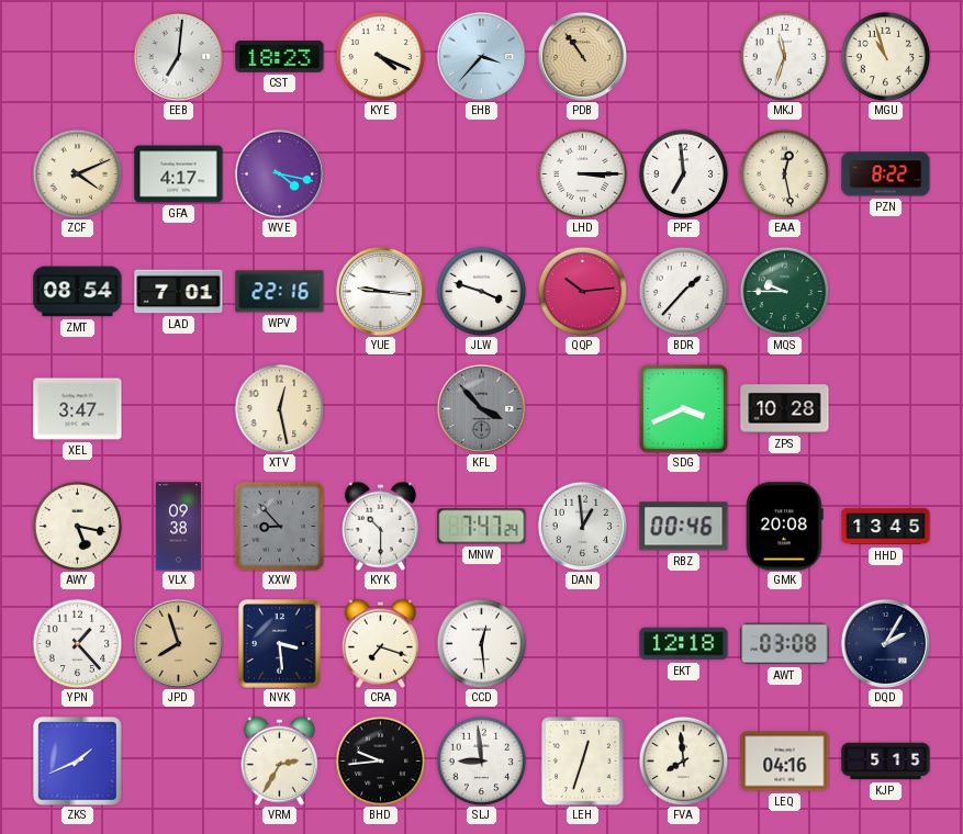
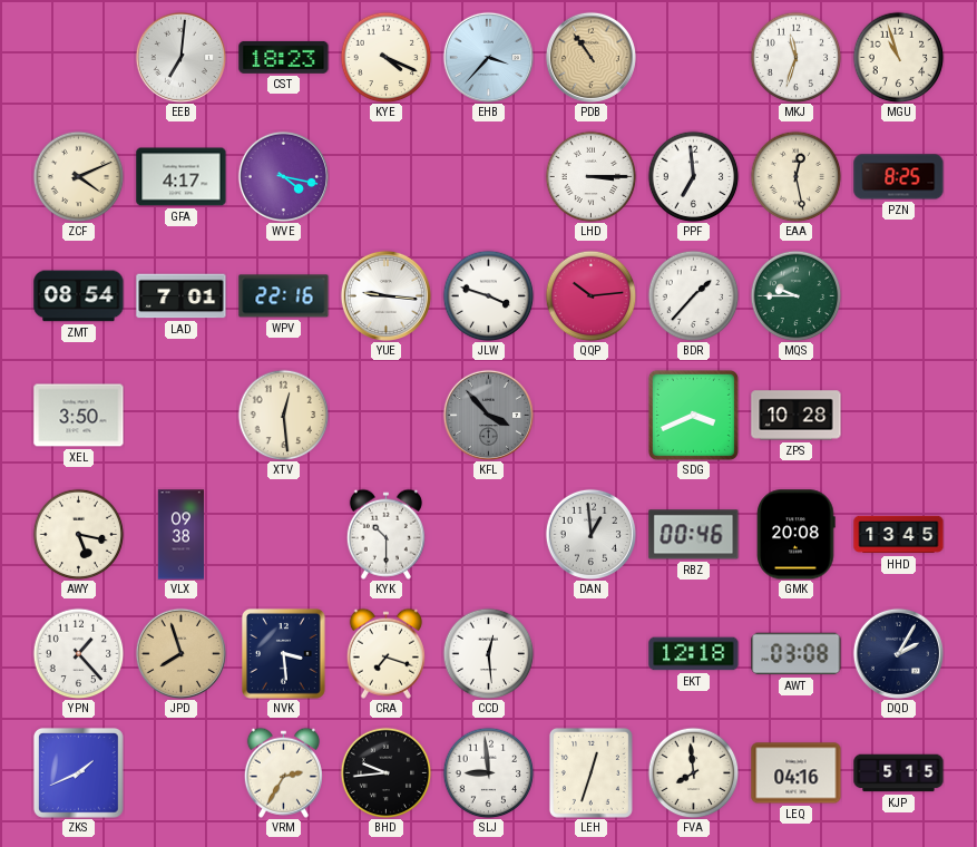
PZN: 8:22 -> 8:25
XEL: 3:47 -> 3:50
XTV: 12:28 -> 12:29
XXW: 8:53 -> none
MNW: 7:47 -> none
